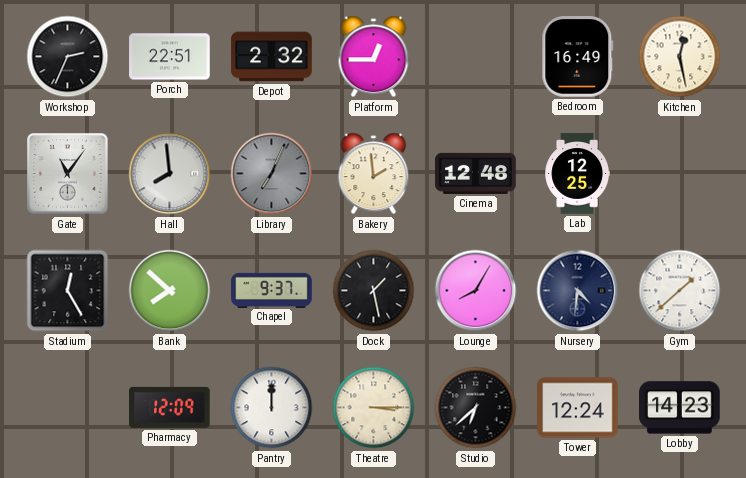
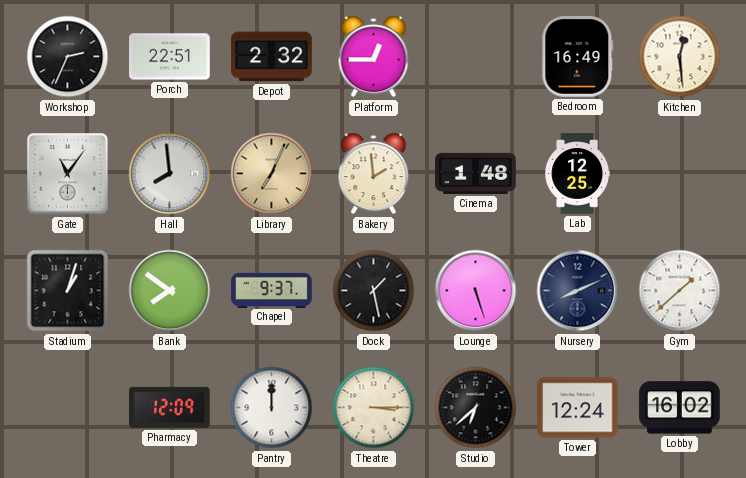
Kitchen: 12:28 -> 12:29
Library dial: grey -> champagne
Cinema: 12:48 -> 1:48
Stadium: 12:25 -> 1:03
Bank: 7:52 -> 7:51
Lounge: 8:05 -> 5:27
Nursery: 4:31 -> 8:11
Lobby: 14:23 -> 16:02
